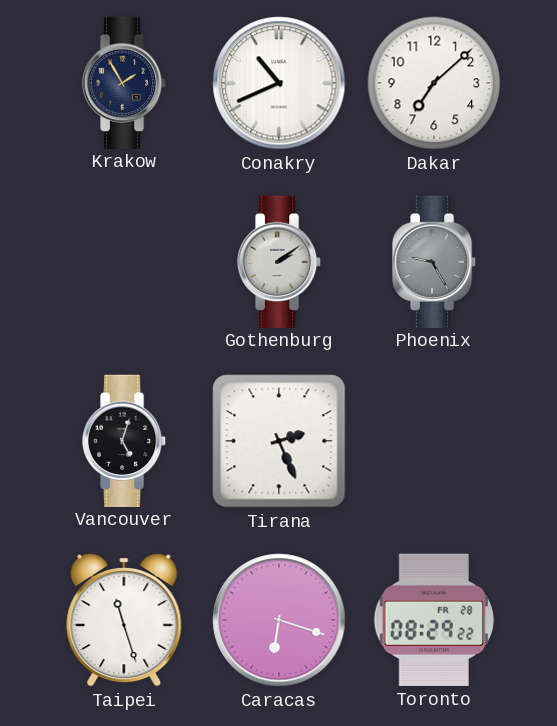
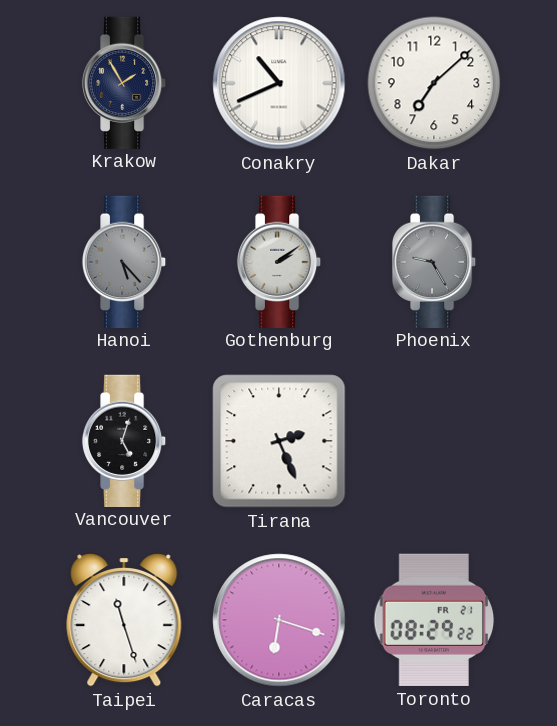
Hanoi: none -> 5:23
Toronto date: FR 28 -> FR 21
